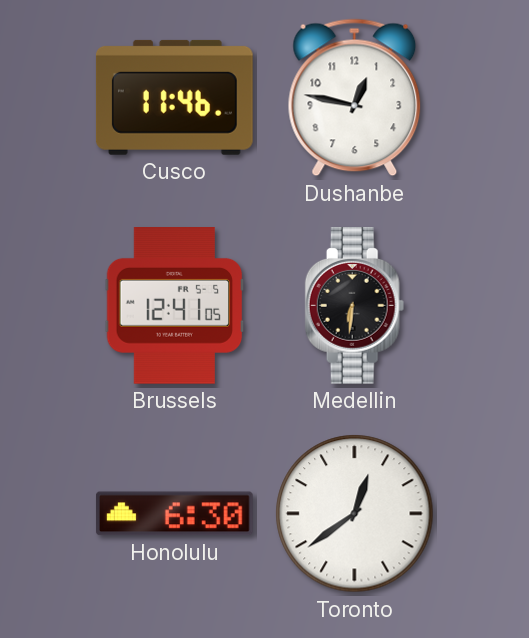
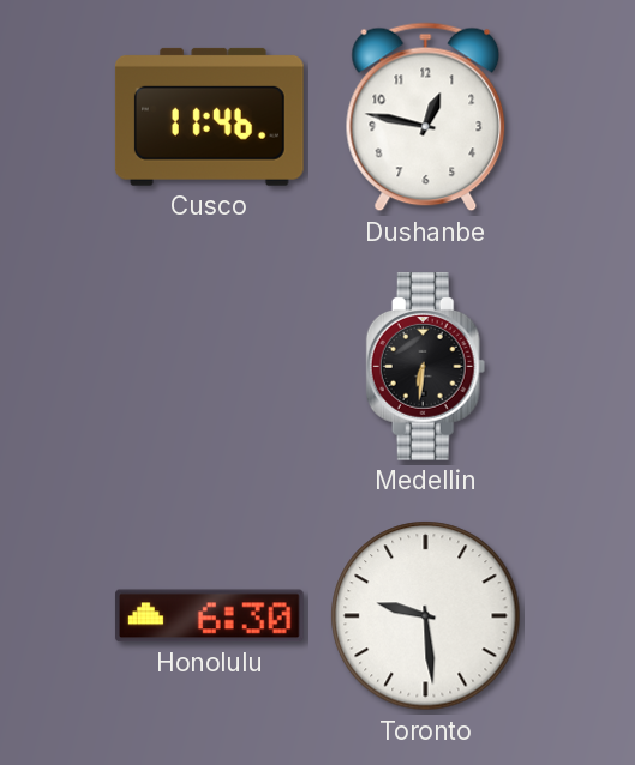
Brussels: 12:41 -> none
Toronto: 12:39 -> 9:29
